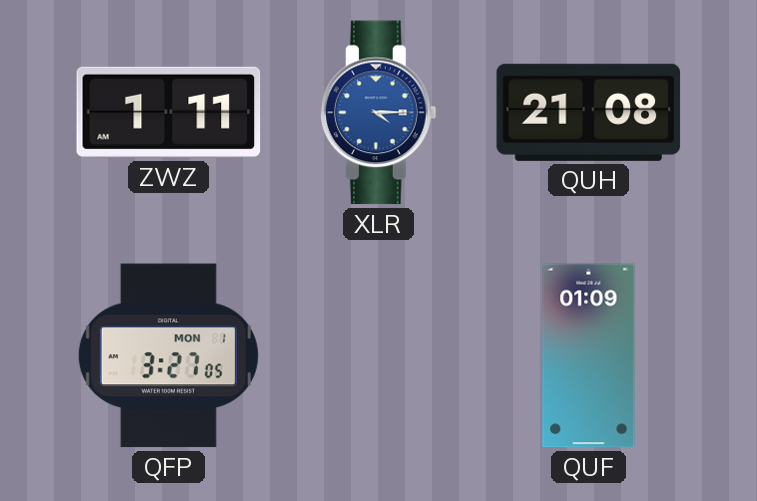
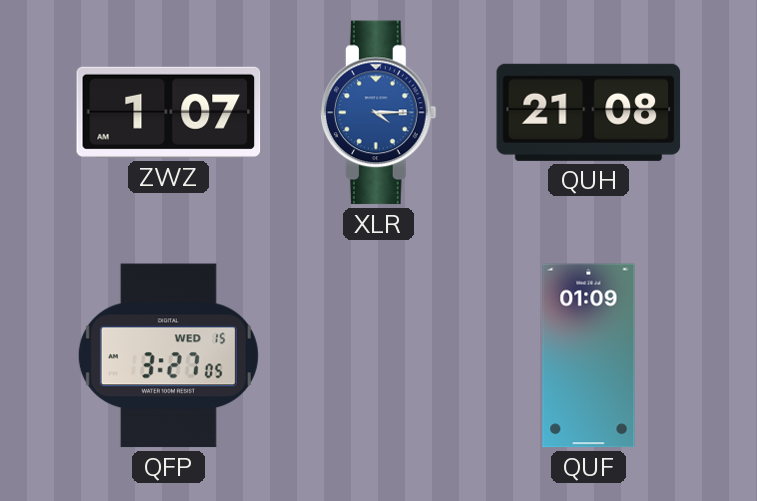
ZWZ: 1:11 -> 1:07
QFP date: MON 1 -> WED 15
